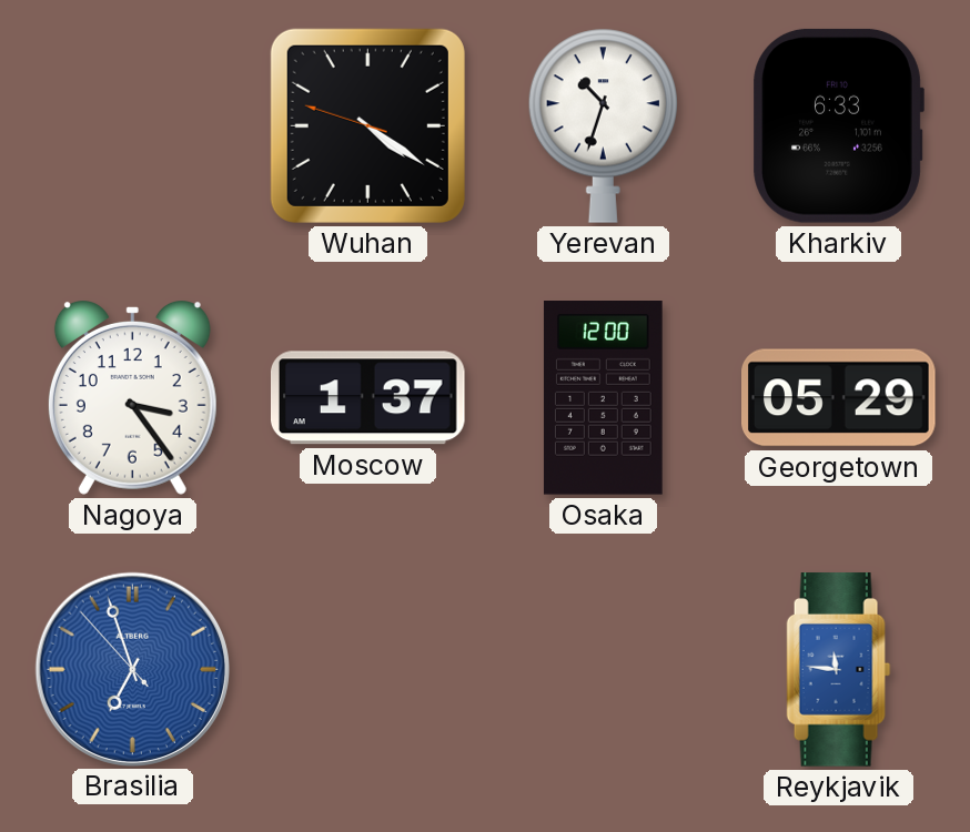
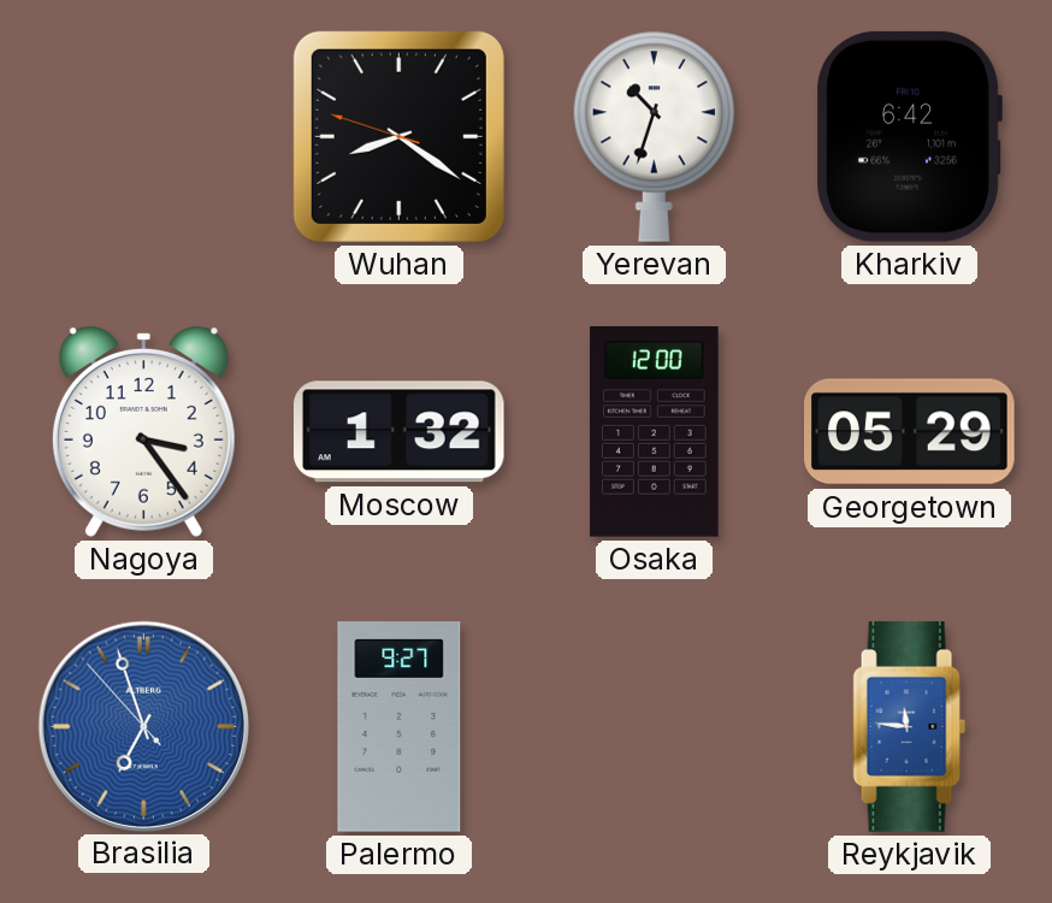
Wuhan: 4:20 -> 8:20
Kharkiv: 6:33 -> 6:42
Moscow: 1:37 -> 1:32
Palermo: none -> 9:27
